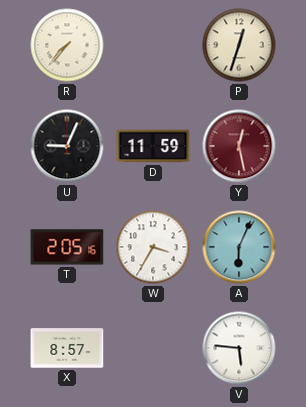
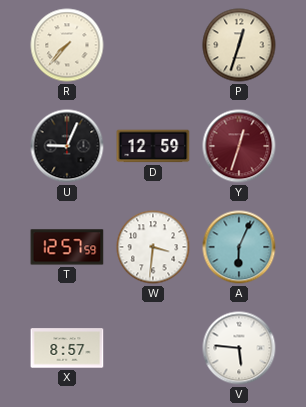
D: 11:59 -> 12:59
Y: 12:28 -> 12:33
T: 2:05 -> 12:57
W: 3:35 -> 3:31
